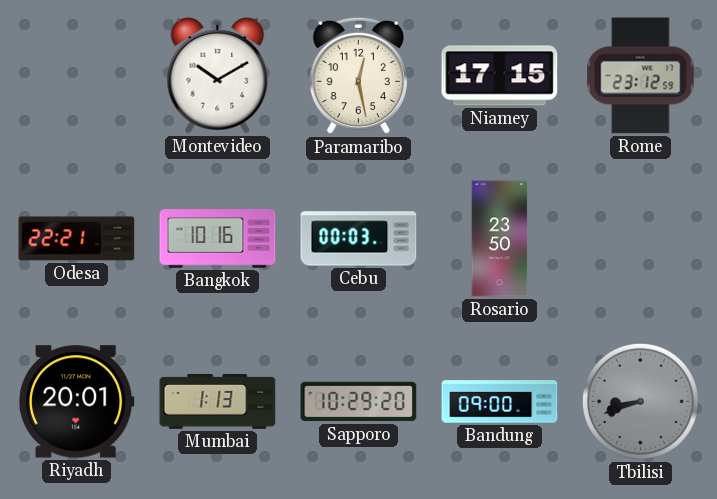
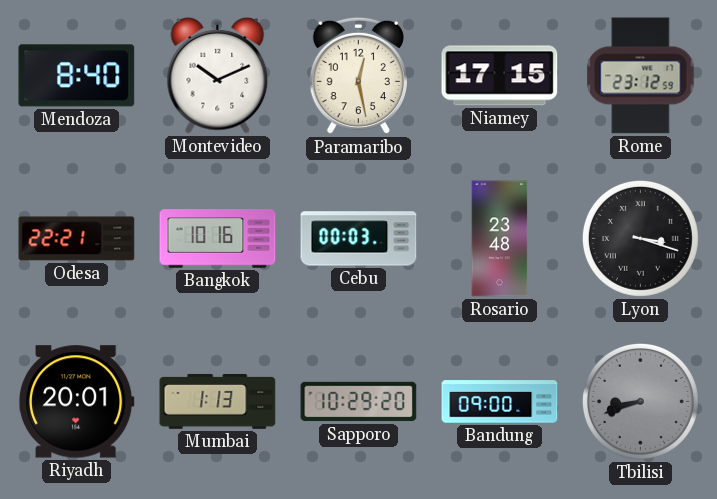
Mendoza: none -> 8:40
Montevideo: 10:10 -> 10:11
Rosario: 23:50 -> 23:48
Lyon: none -> 3:18
